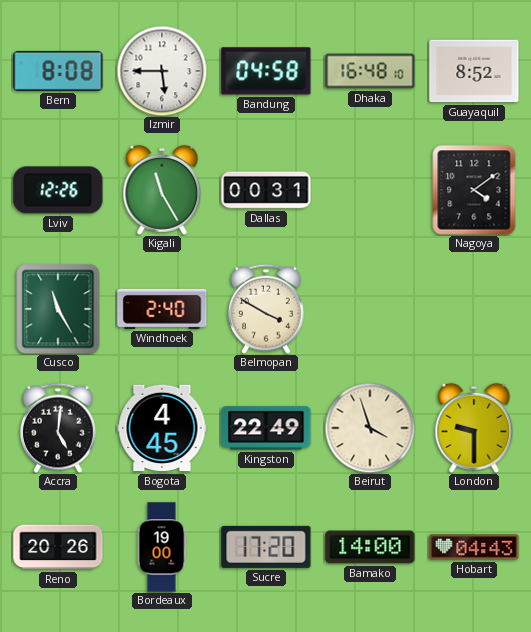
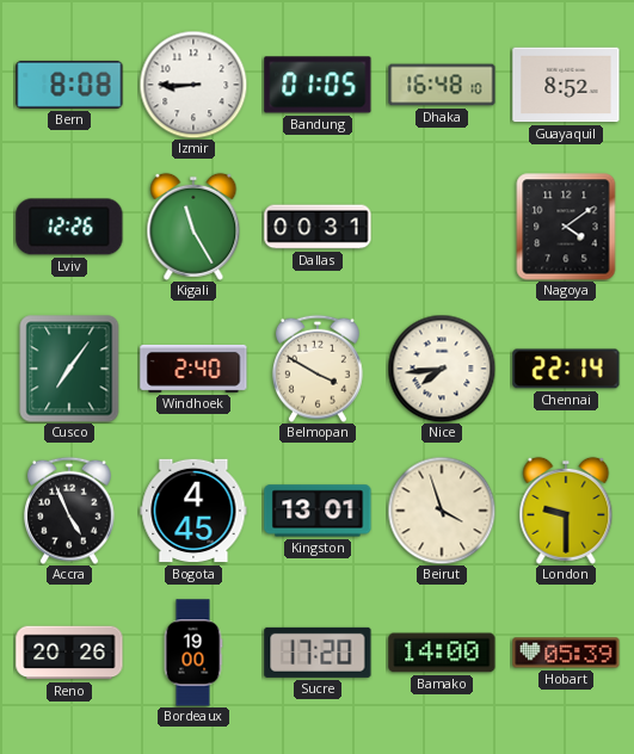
Izmir: 5:45 -> 8:45
Bandung: 04:58 -> 01:05
Cusco: 11:25 -> 7:06
Nice: none -> 7:44
Chennai: none -> 22:14
Accra: 5:01 -> 4:56
Kingston: 22:49 -> 13:01
Hobart: 04:43 -> 05:39
